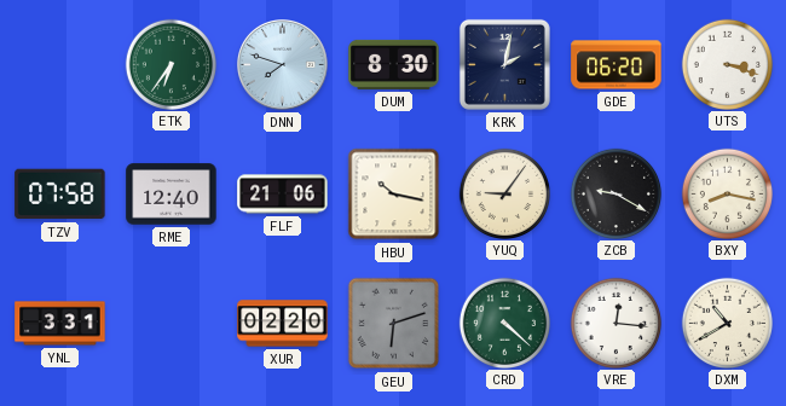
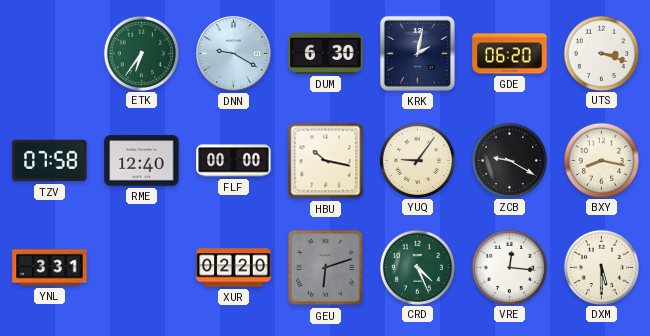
DNN: 7:48 -> 9:20
DUM: 8:30 -> 6:30
FLF: 21:06 -> 00:00
CRD: 4:22 -> 4:26
DXM: 10:40 -> 5:30
